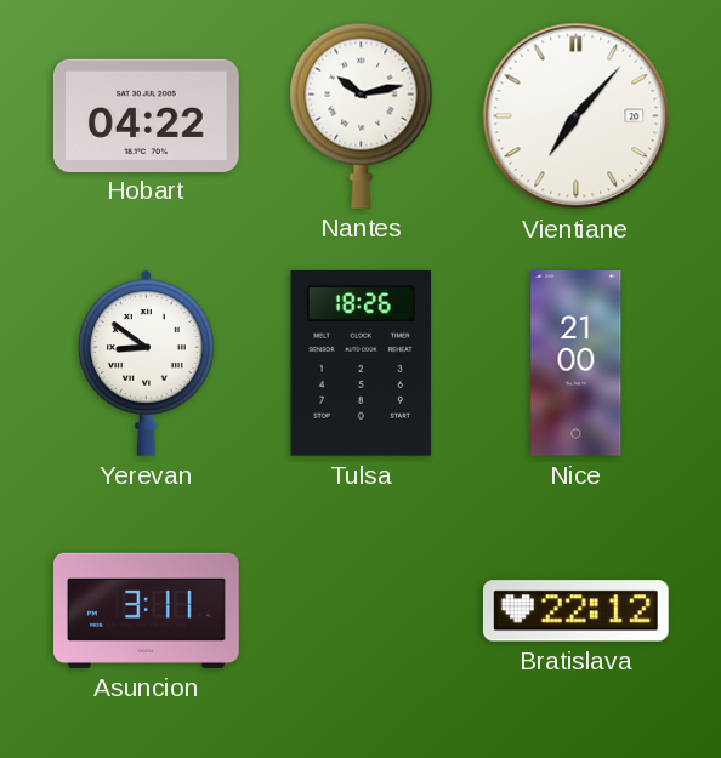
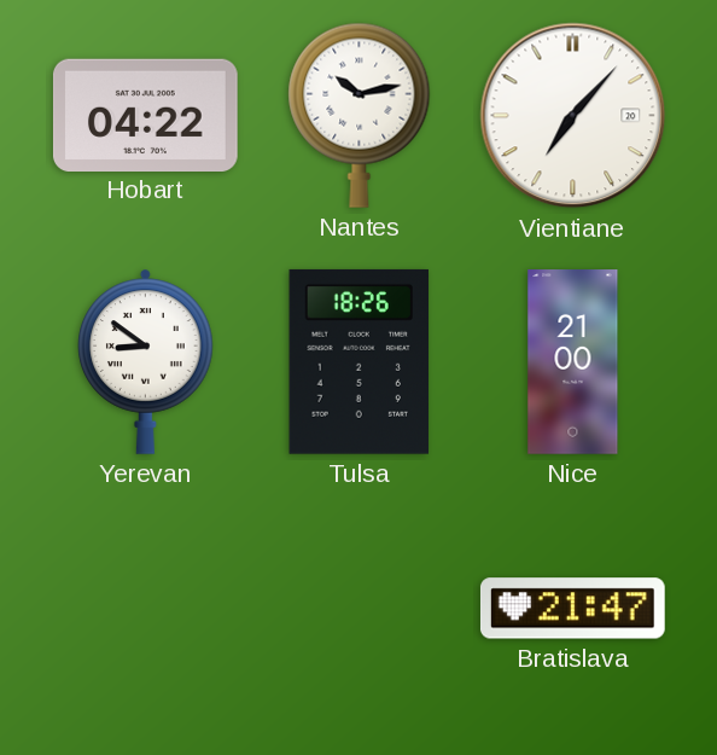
Asuncion: 3:11 -> none
Bratislava: 22:12 -> 21:47
